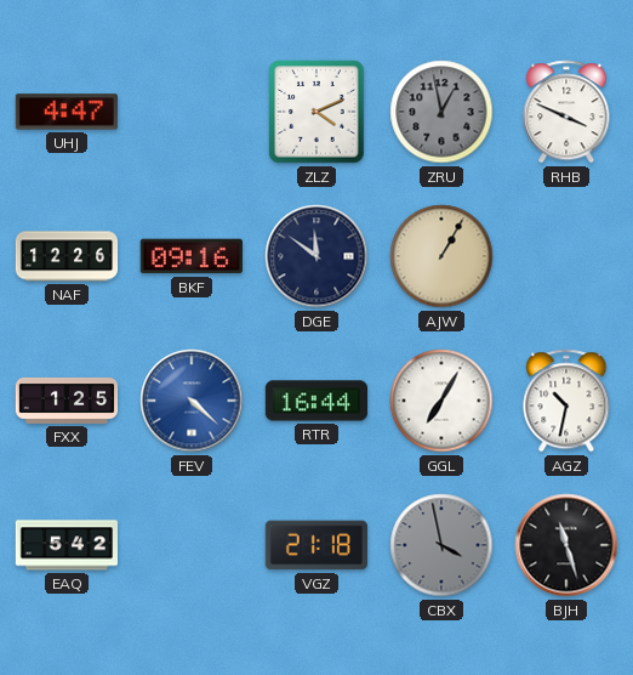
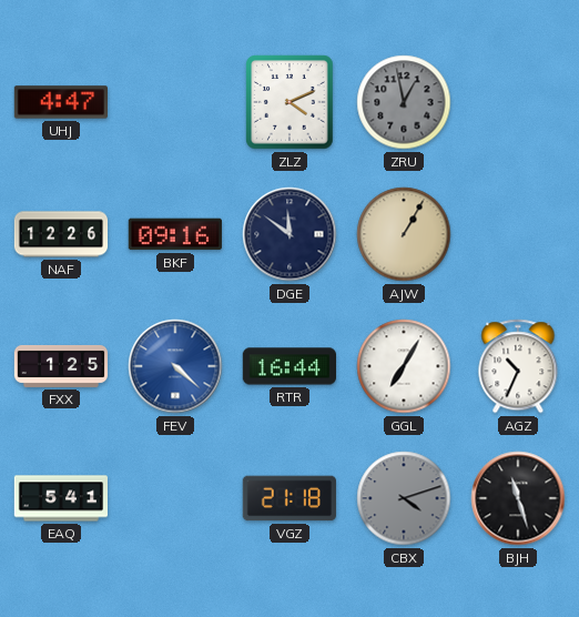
RHB: 3:49 -> none
AGZ: 10:32 -> 10:34
EAQ: 5:42 -> 5:41
CBX: 3:58 -> 4:12
